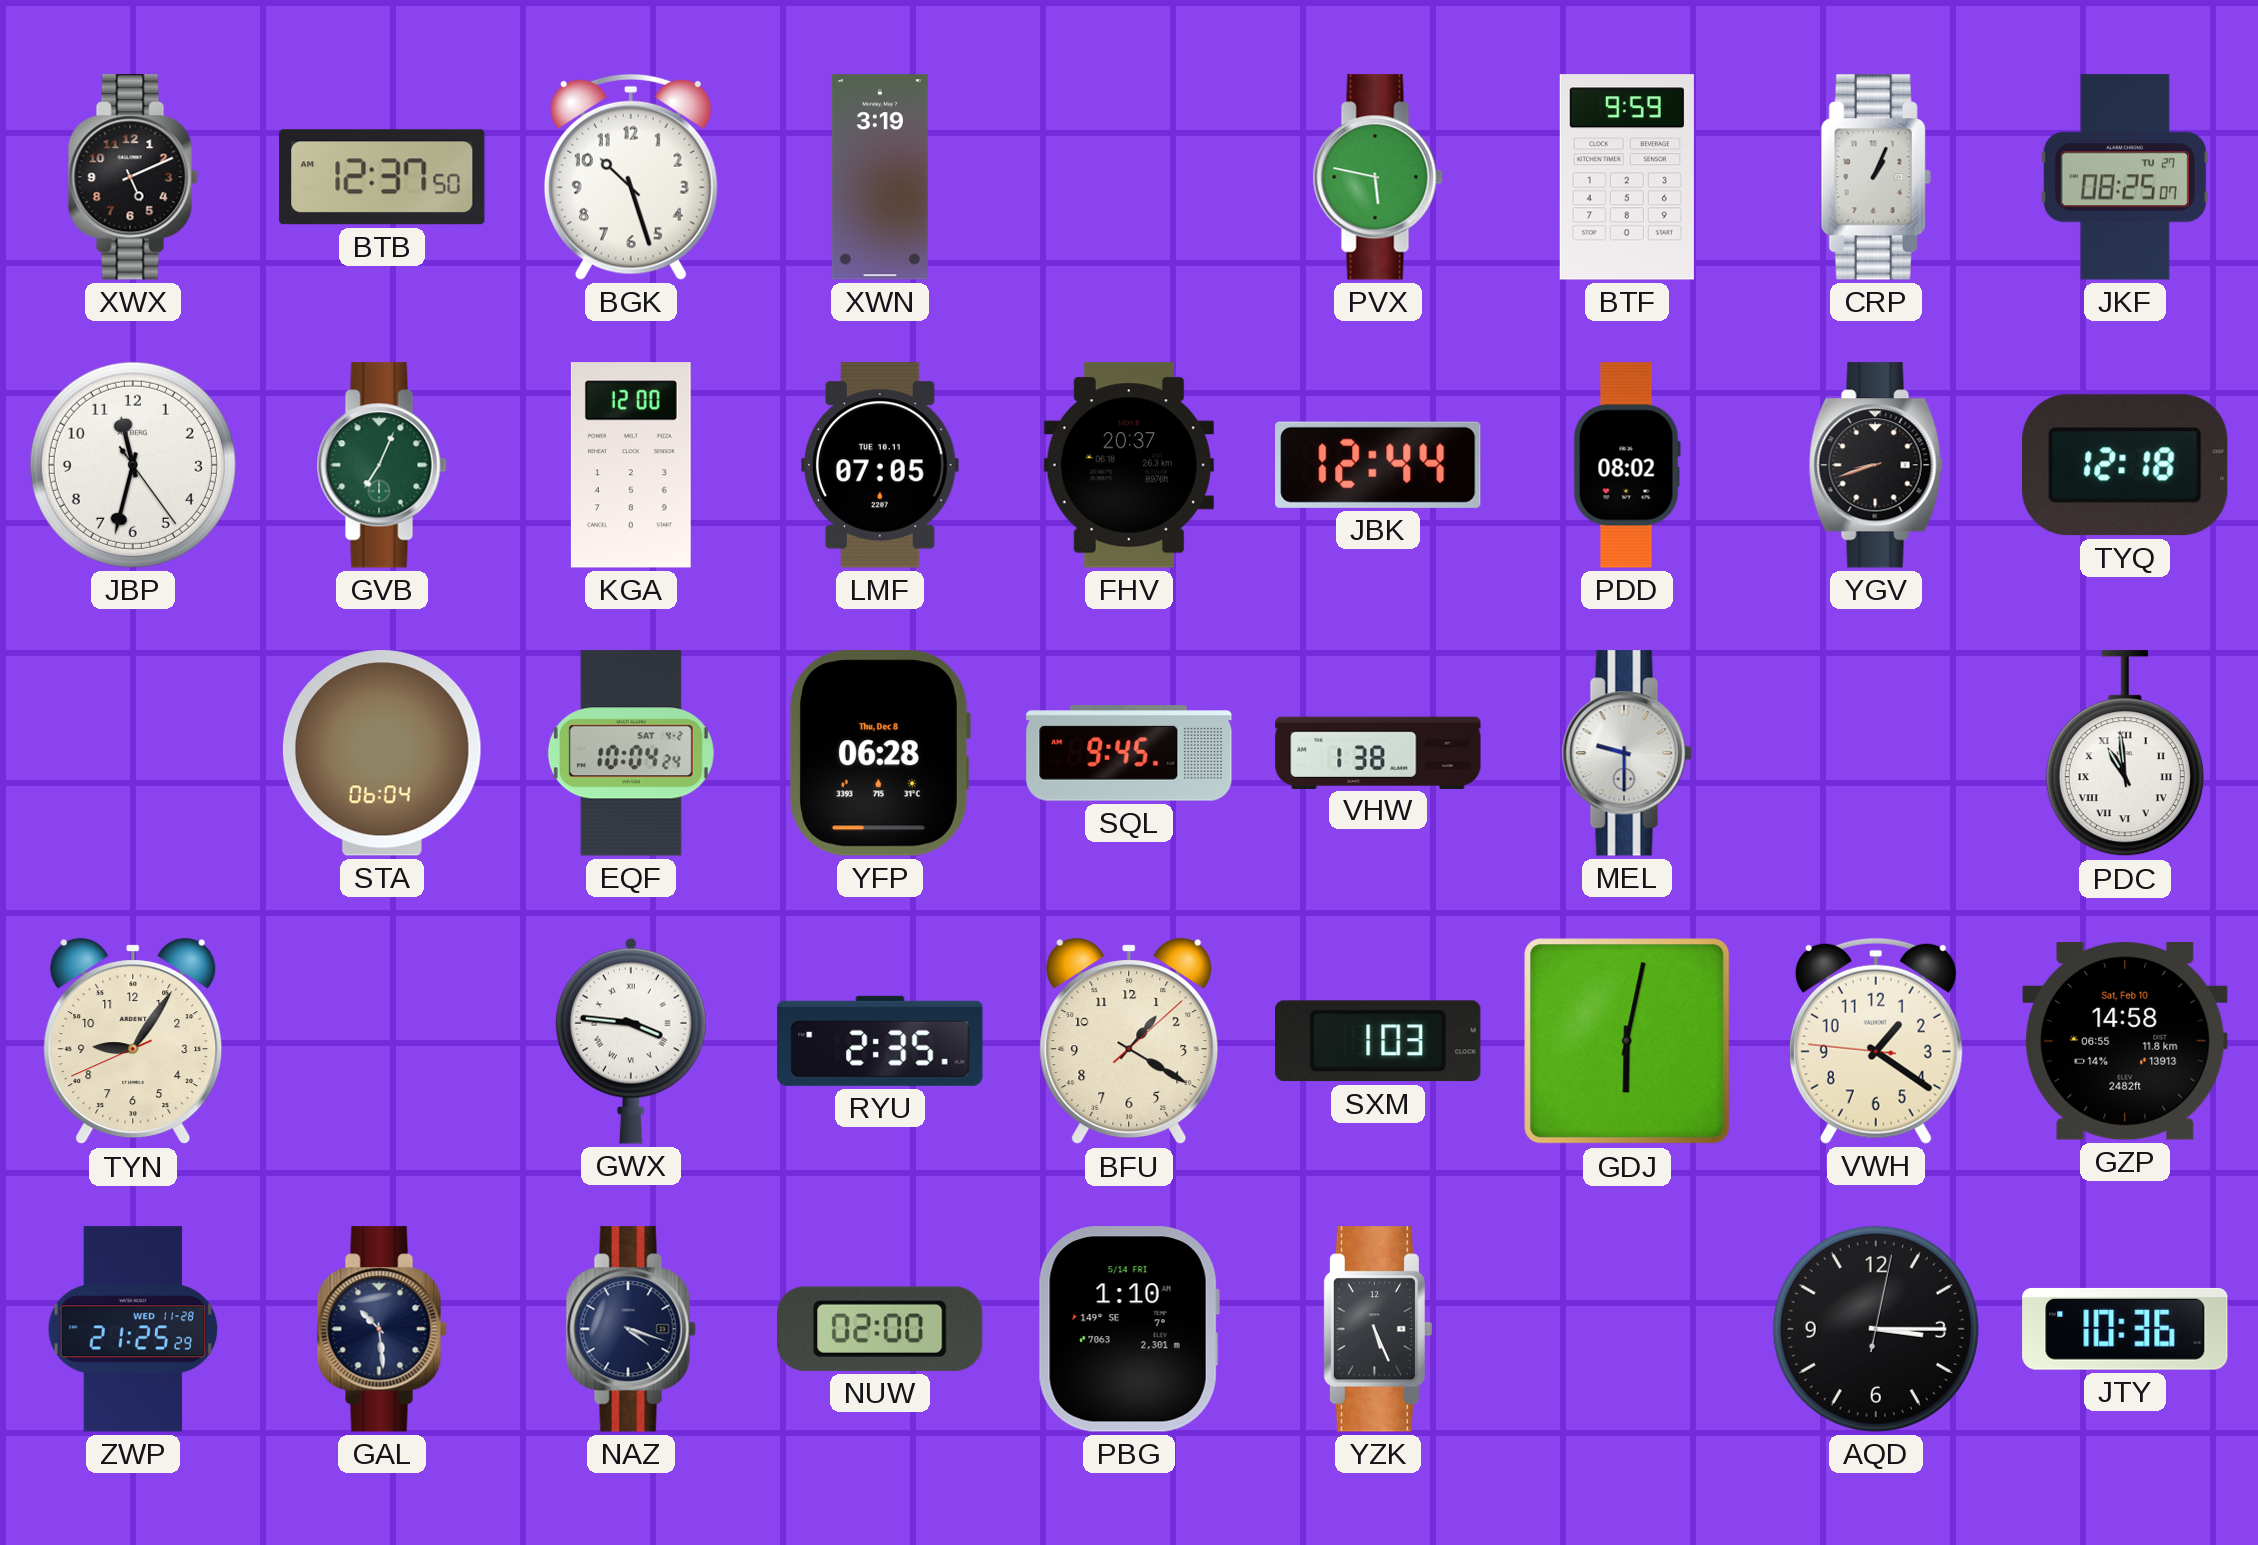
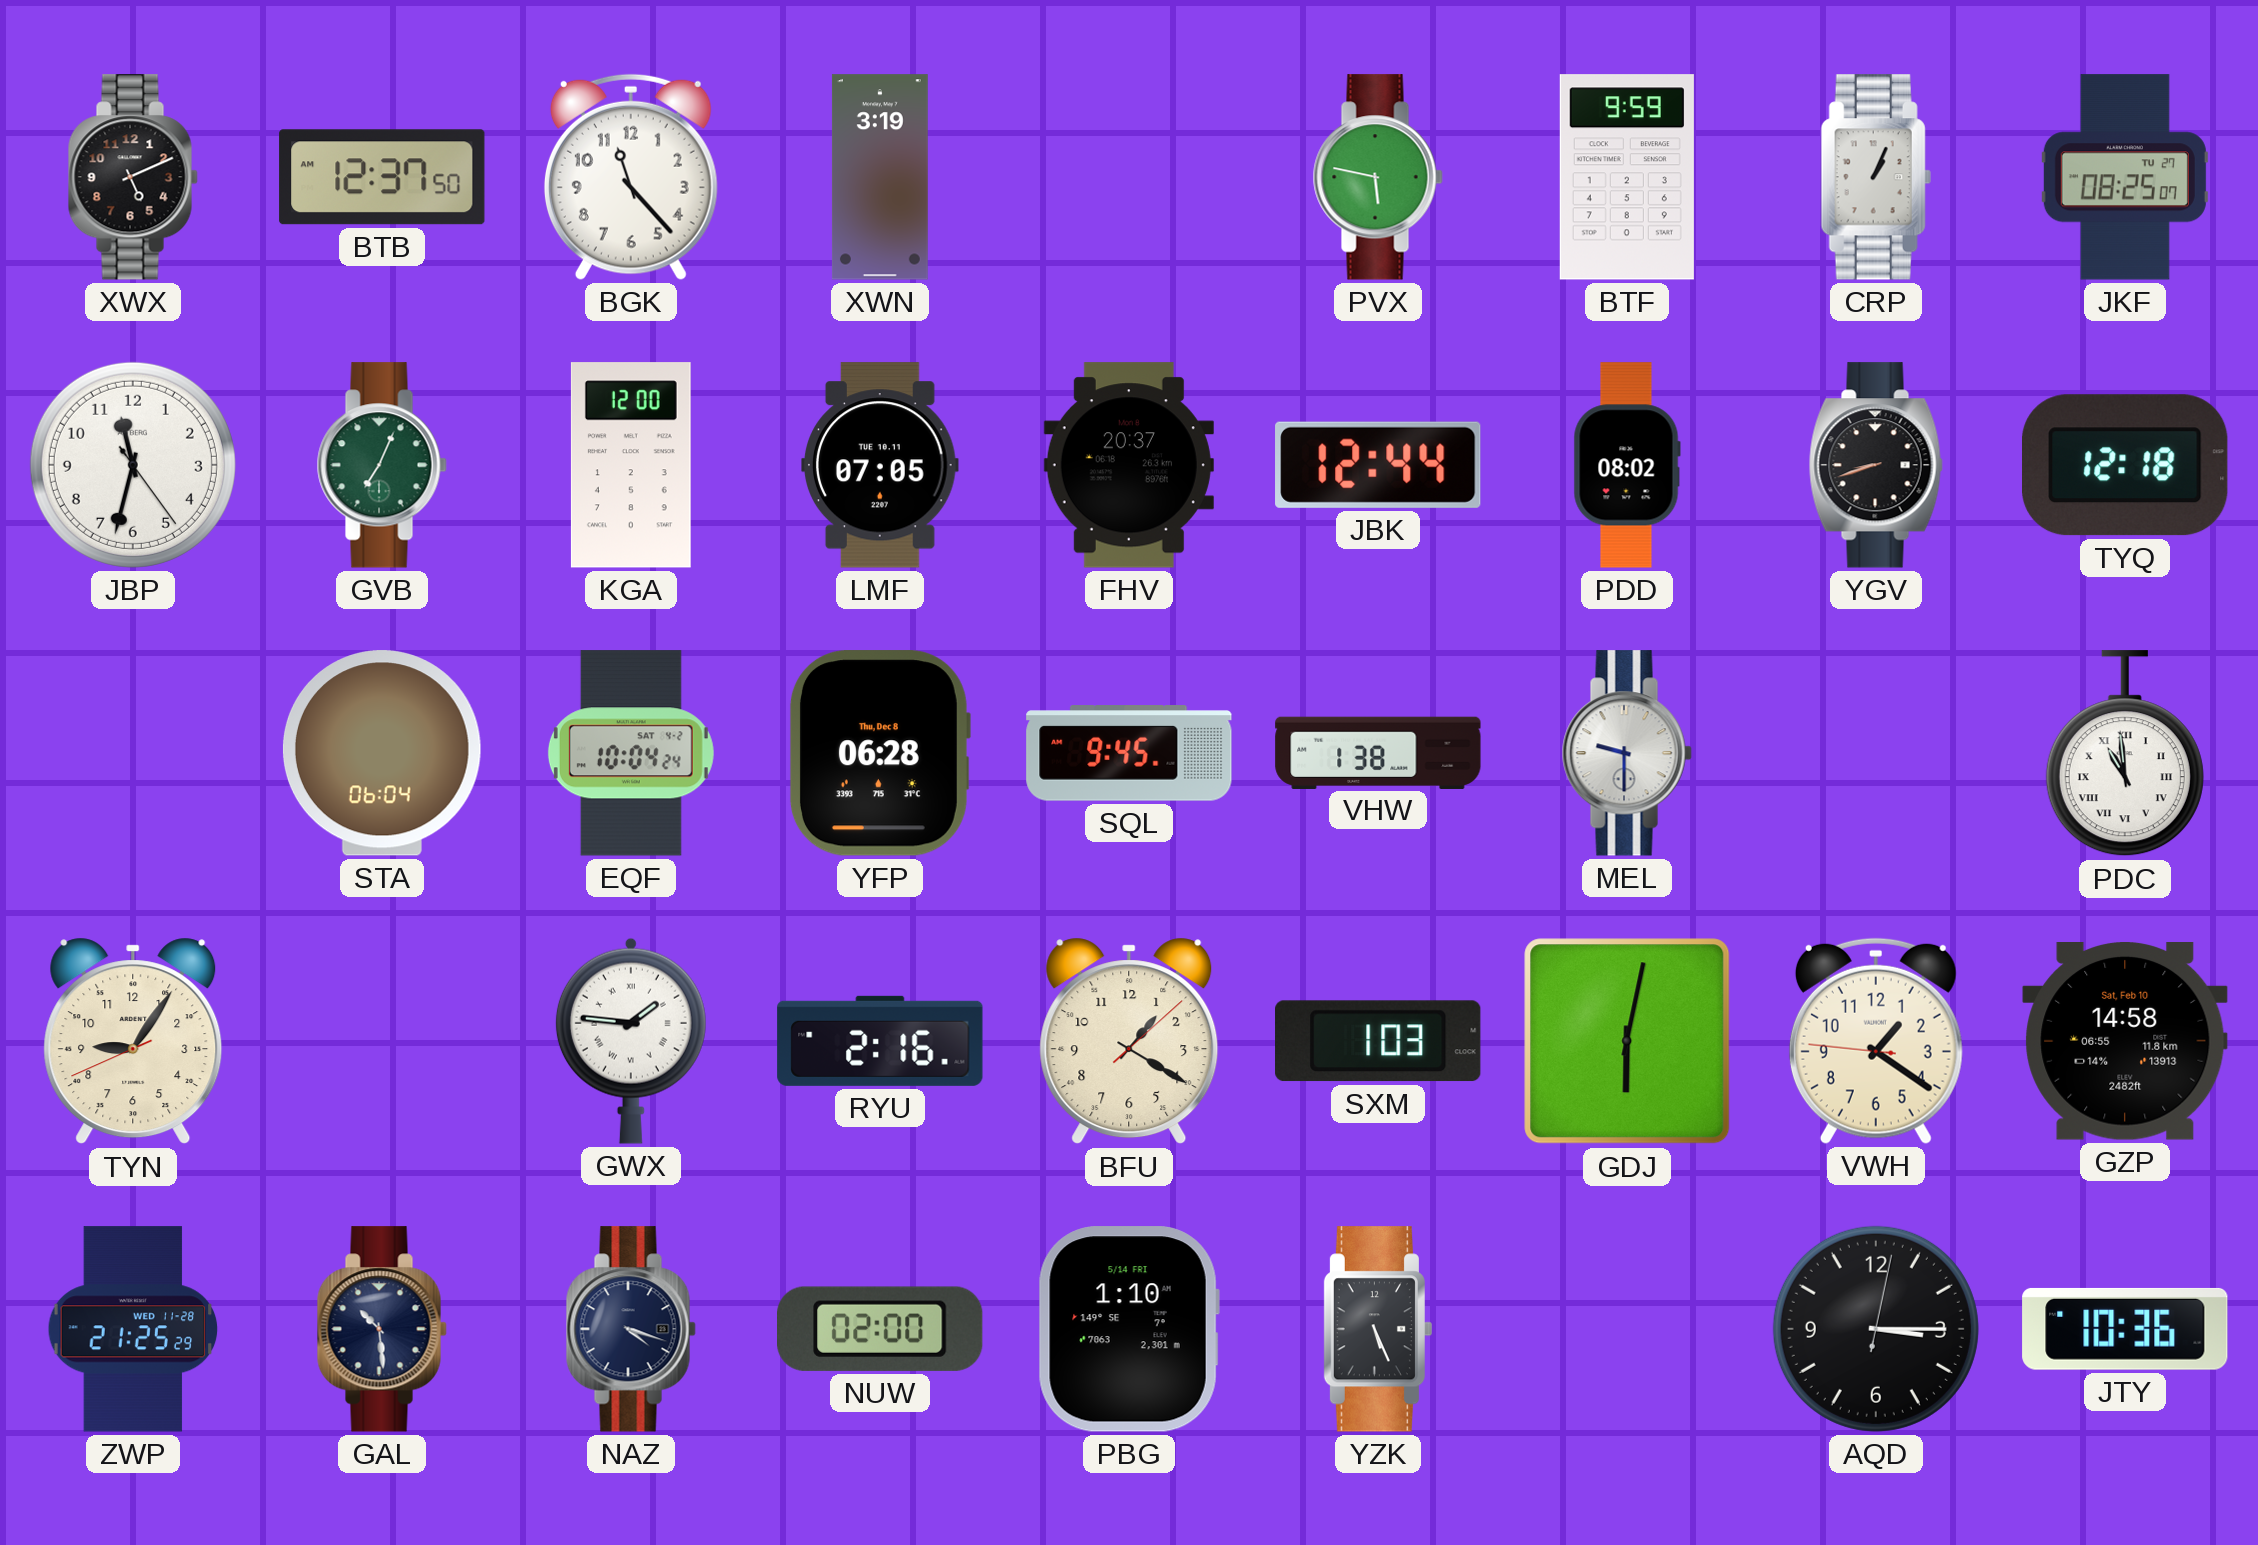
BGK: 10:27 -> 11:23
GWX: 3:46 -> 1:46
RYU: 2:35 -> 2:16
